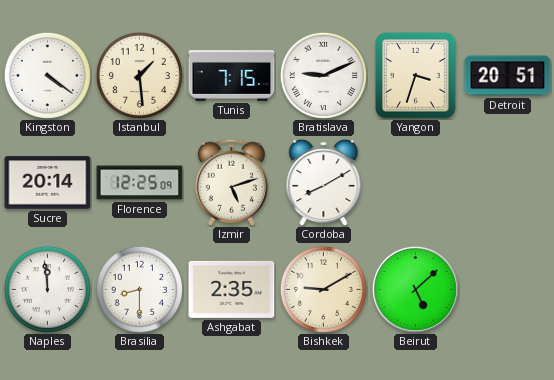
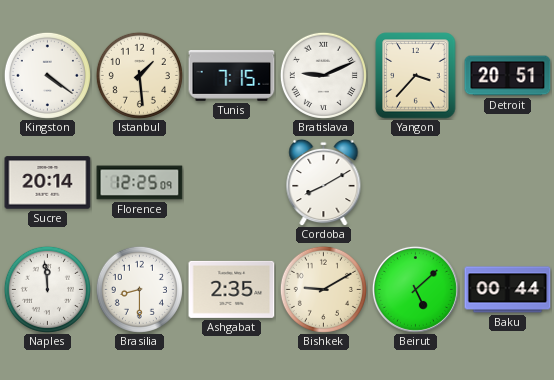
Yangon: 3:33 -> 3:37
Izmir: 5:12 -> none
Baku: none -> 00:44
